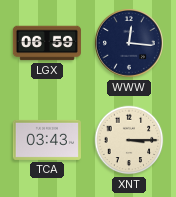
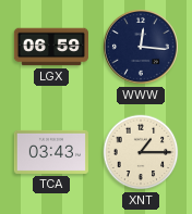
XNT: 3:15 -> 1:15
